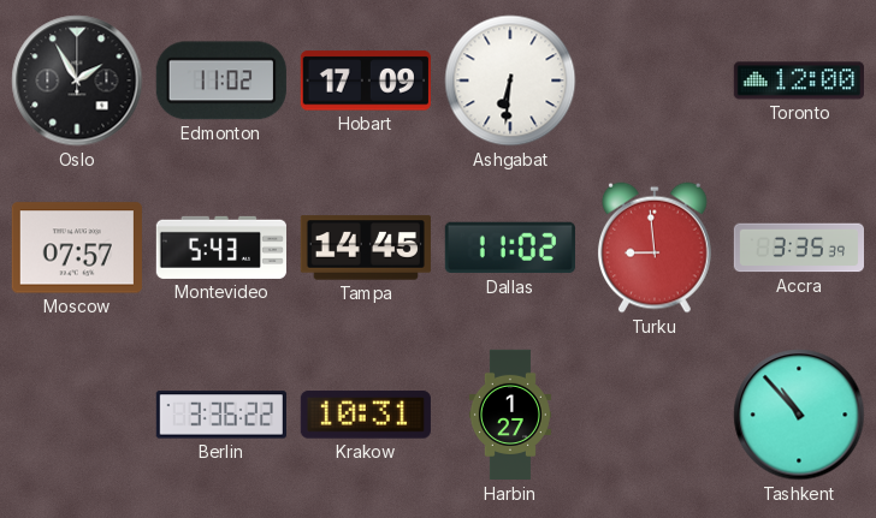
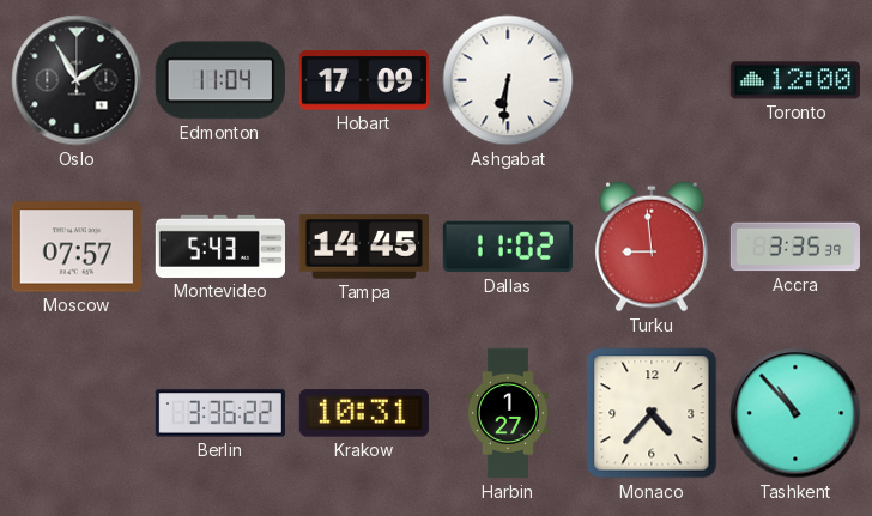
Edmonton: 11:02 -> 11:04
Monaco: none -> 4:37
